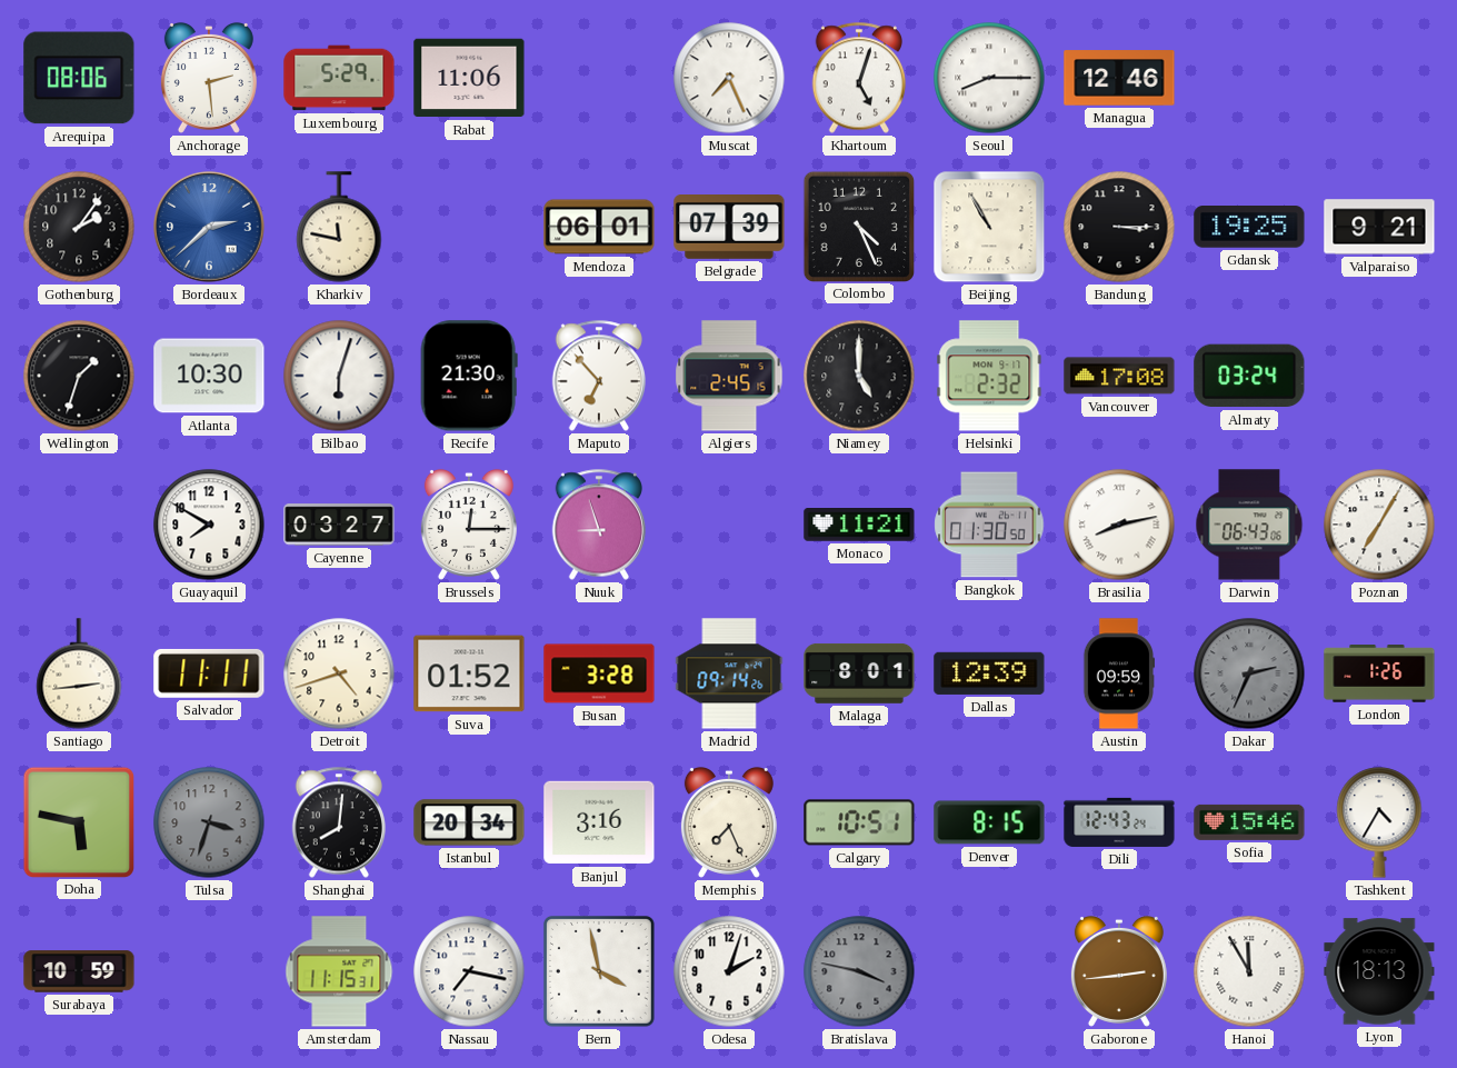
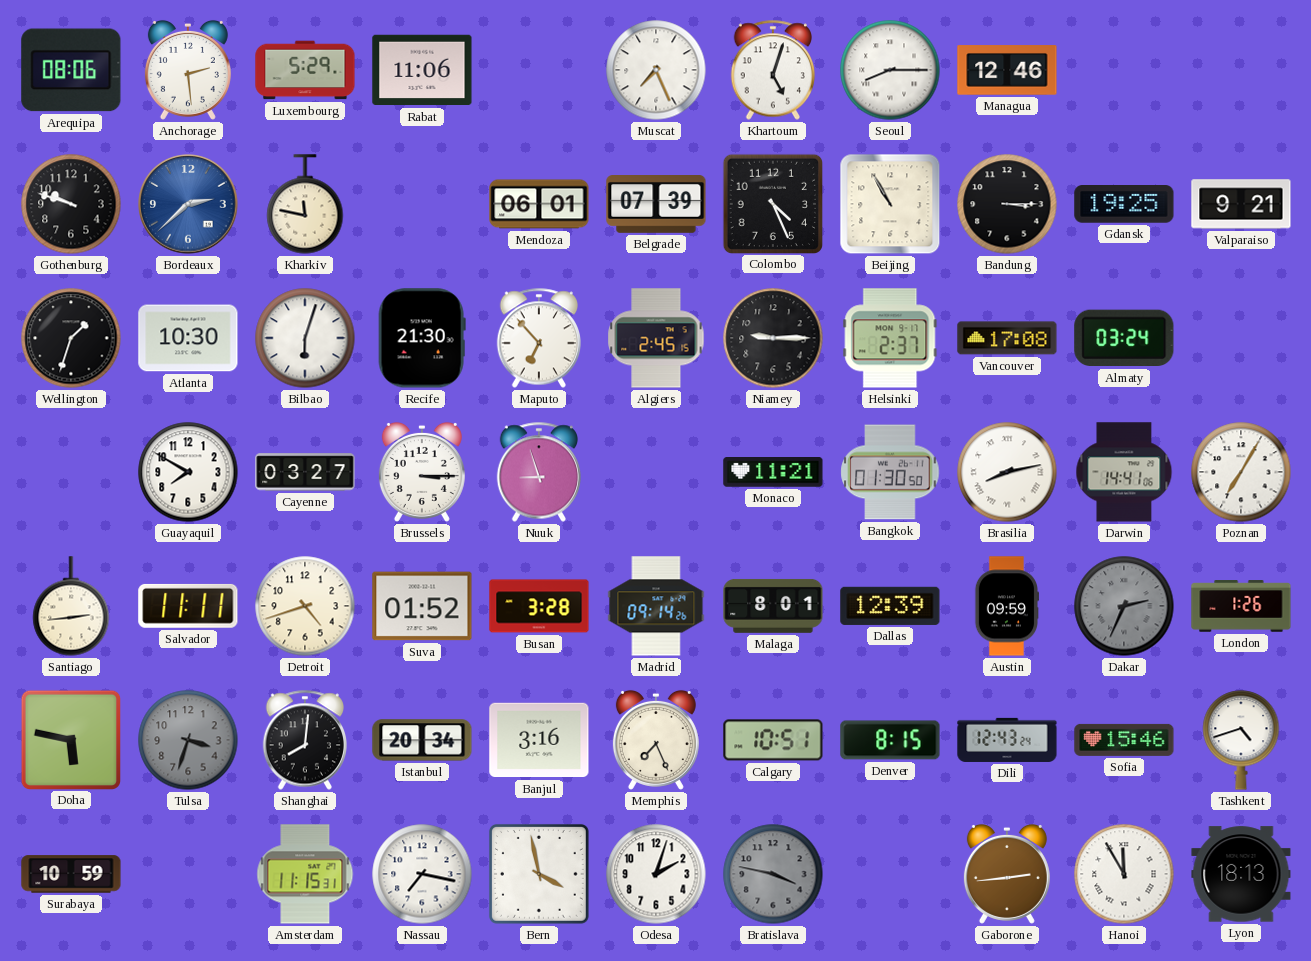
Gothenburg: 2:06 -> 9:48
Niamey: 5:00 -> 9:15
Helsinki: 2:32 -> 2:37
Brussels: 12:15 -> 3:15
Darwin: 06:43 -> 14:41
Tashkent: 4:35 -> 4:42
